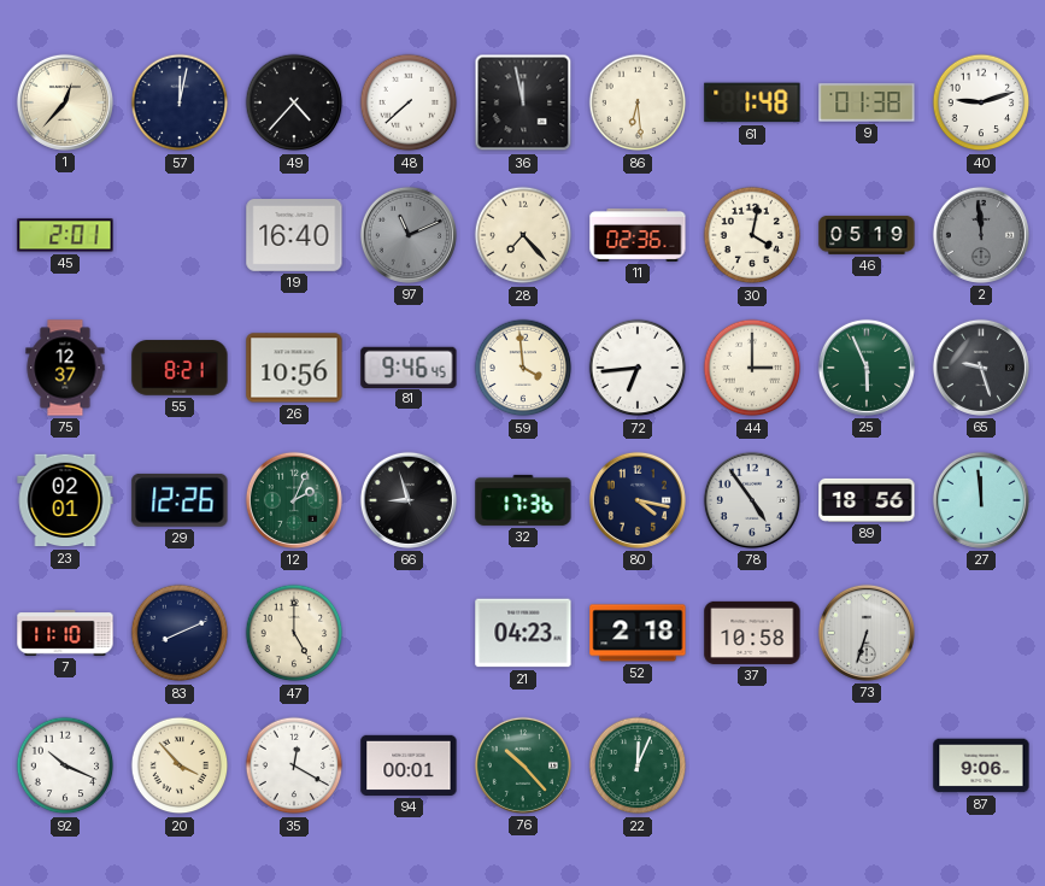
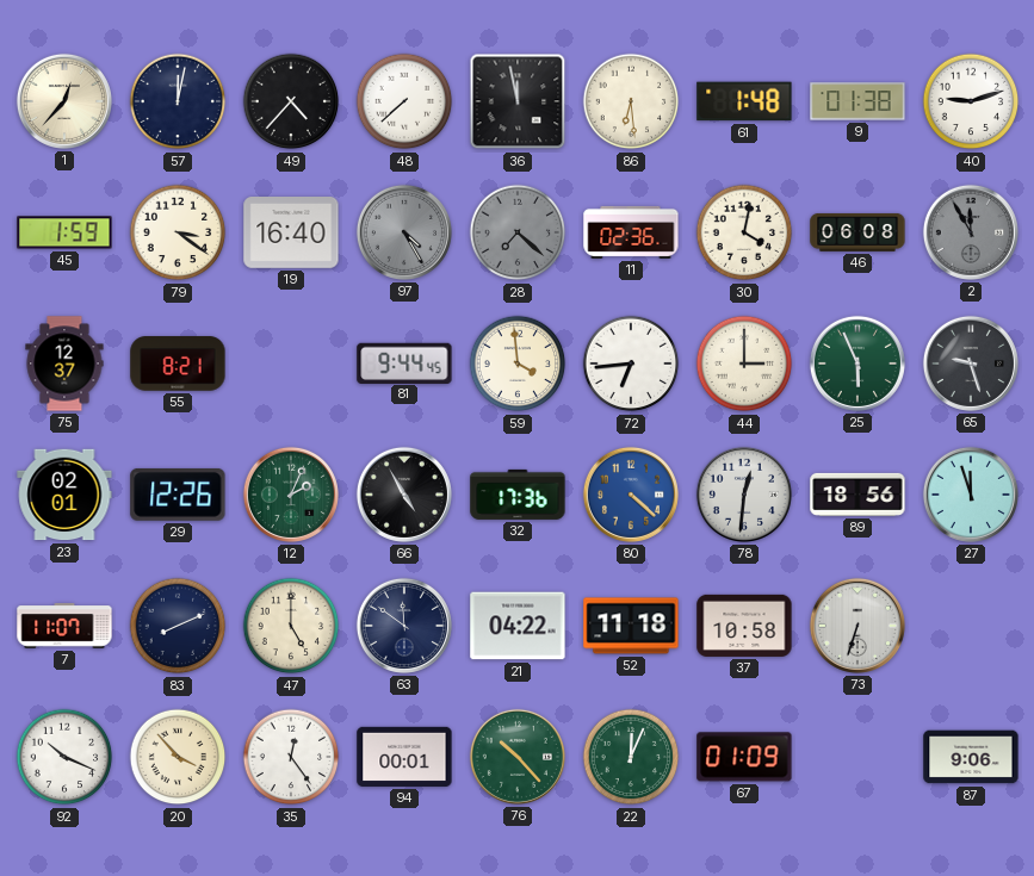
45: 2:01 -> 1:59
79: none -> 3:21
97: 11:11 -> 4:25
28: 7:23 -> 7:22
28 dial: cream -> grey
46: 05:19 -> 06:08
2: 11:59 -> 11:55
26: 10:56 -> none
81: 9:46 -> 9:44
66: 8:57 -> 4:55
80: 4:17 -> 4:22
80 dial: navy -> blue
78: 4:54 -> 12:31
27: 11:59 -> 11:57
7: 11:10 -> 11:07
63: none -> 11:51
21: 04:23 -> 04:22
52: 2:18 -> 11:18
35: 12:20 -> 12:24
67: none -> 01:09
